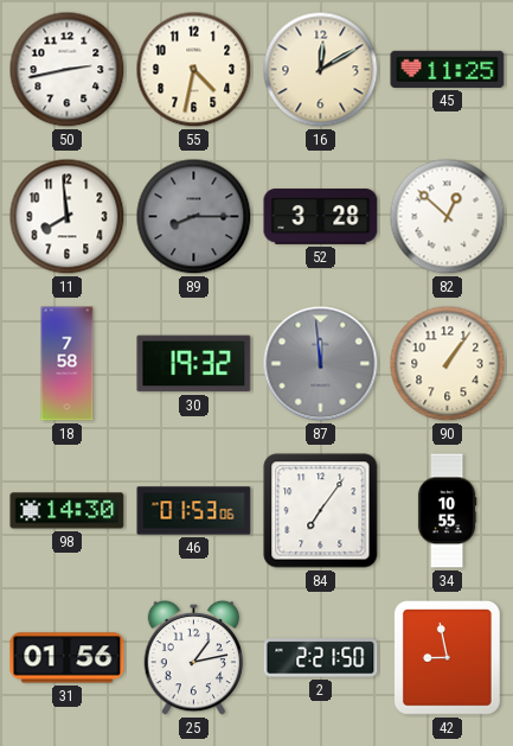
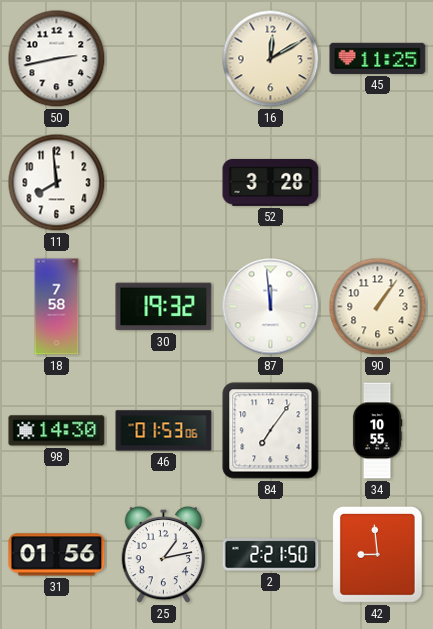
55: 4:32 -> none
89: 8:15 -> none
82: 12:52 -> none
87 dial: grey -> white
42: 8:58 -> 8:59
